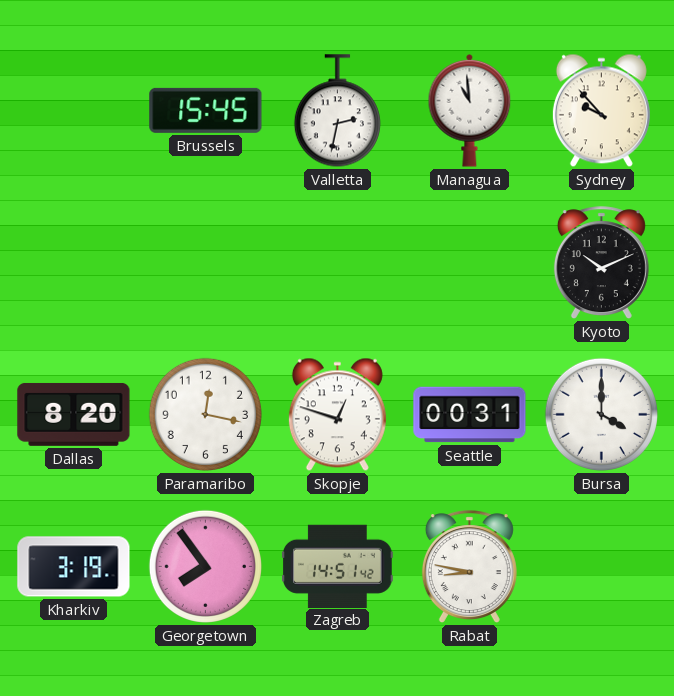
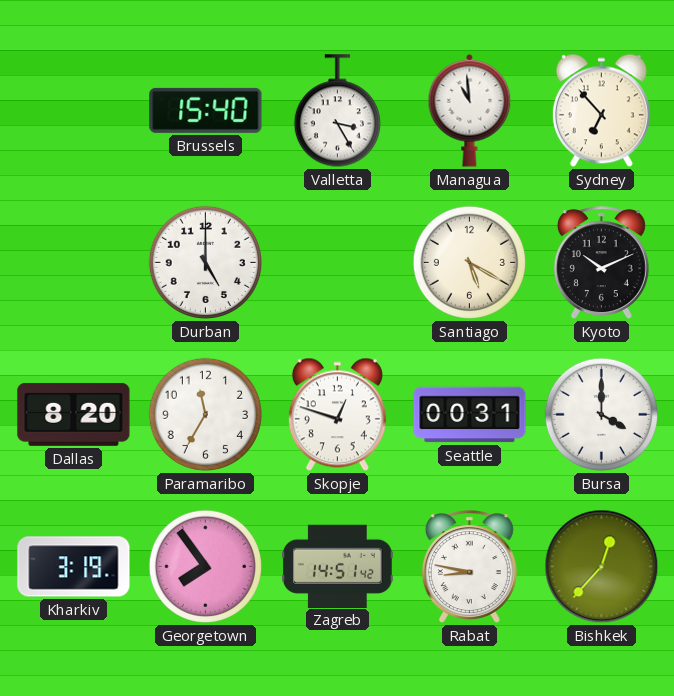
Brussels: 15:45 -> 15:40
Valletta: 2:32 -> 3:25
Sydney: 9:53 -> 6:53
Durban: none -> 5:00
Santiago: none -> 5:20
Paramaribo: 12:17 -> 11:35
Bishkek: none -> 12:37
